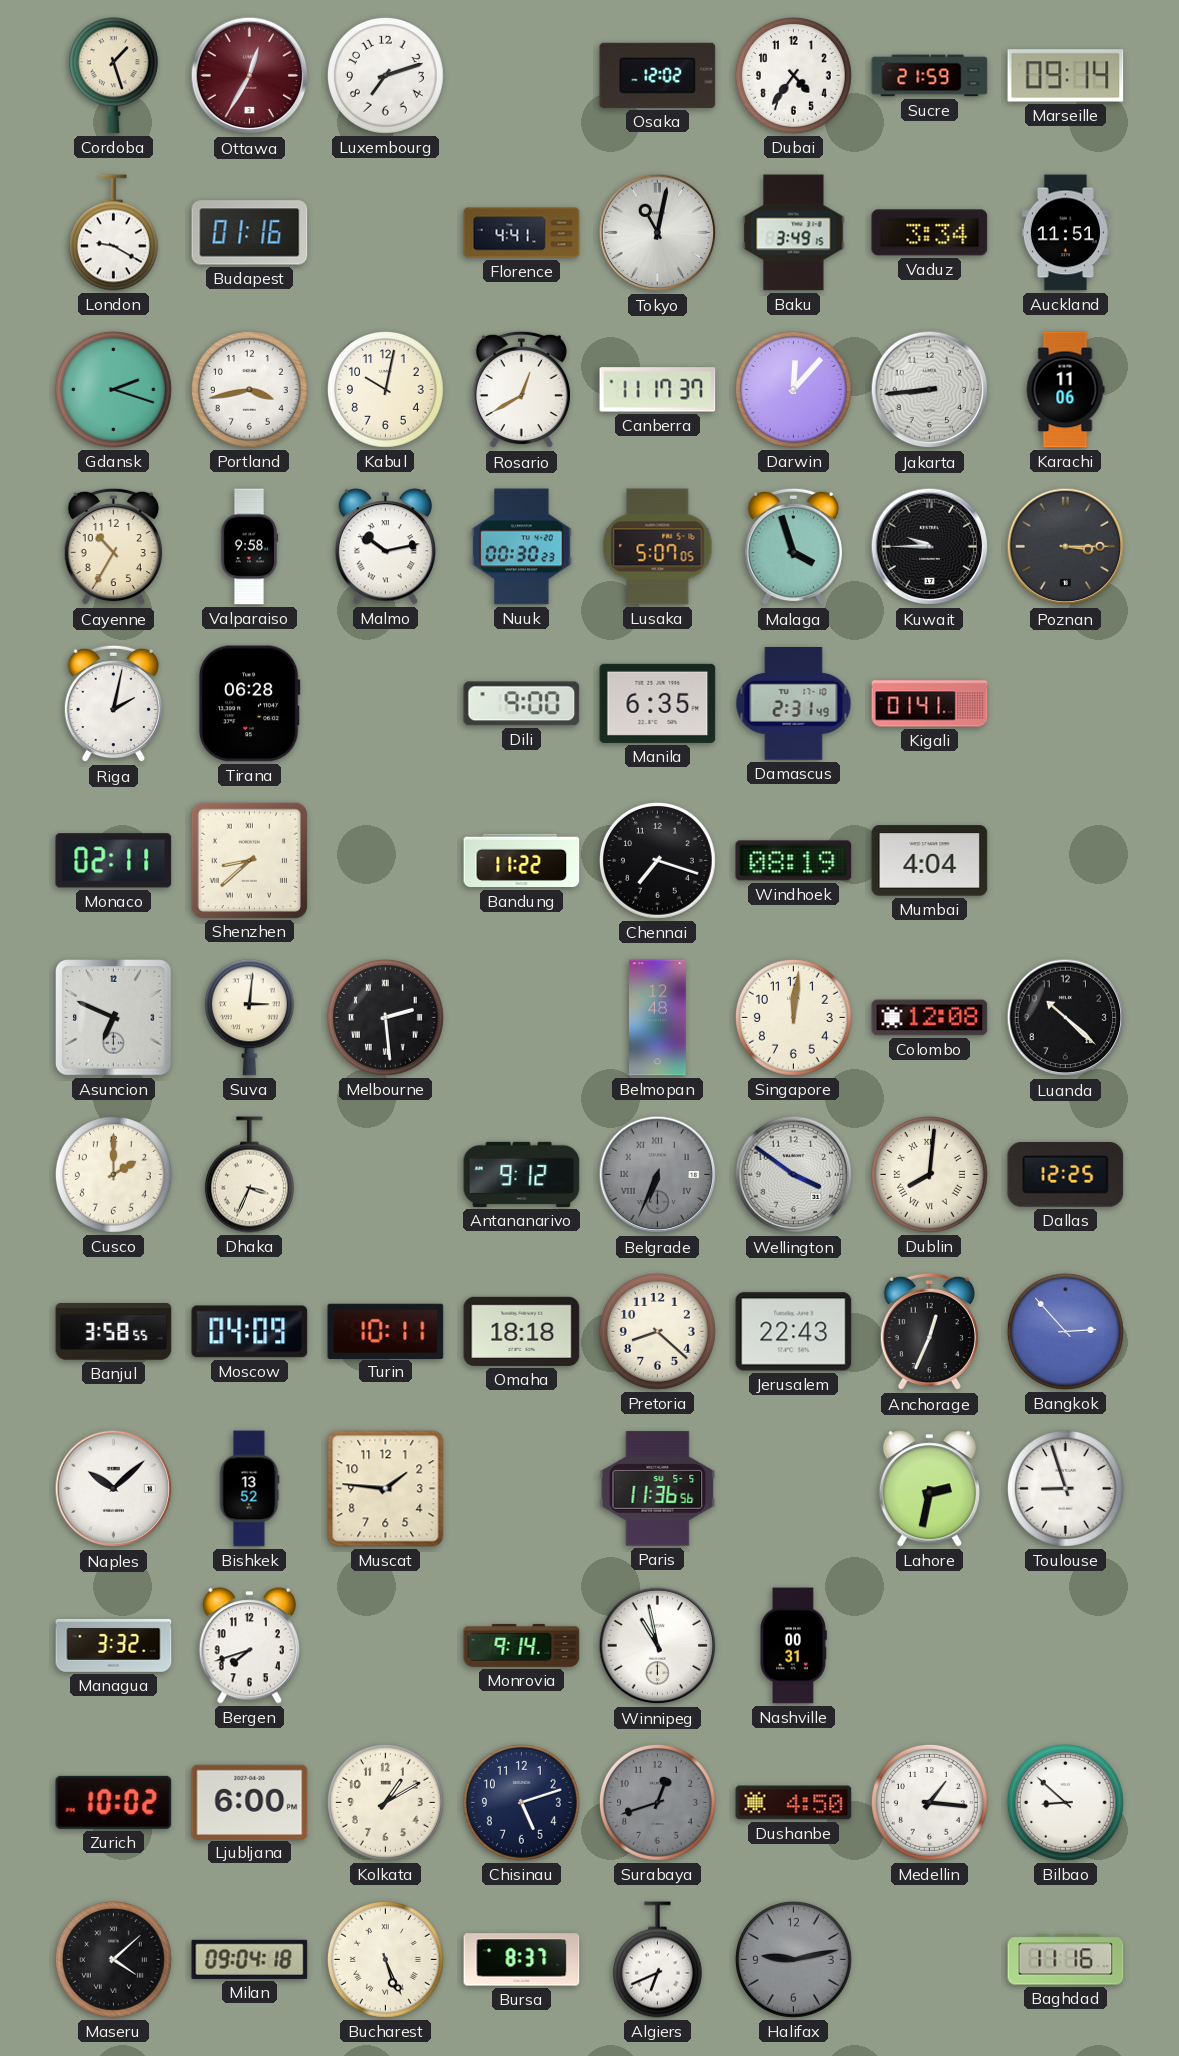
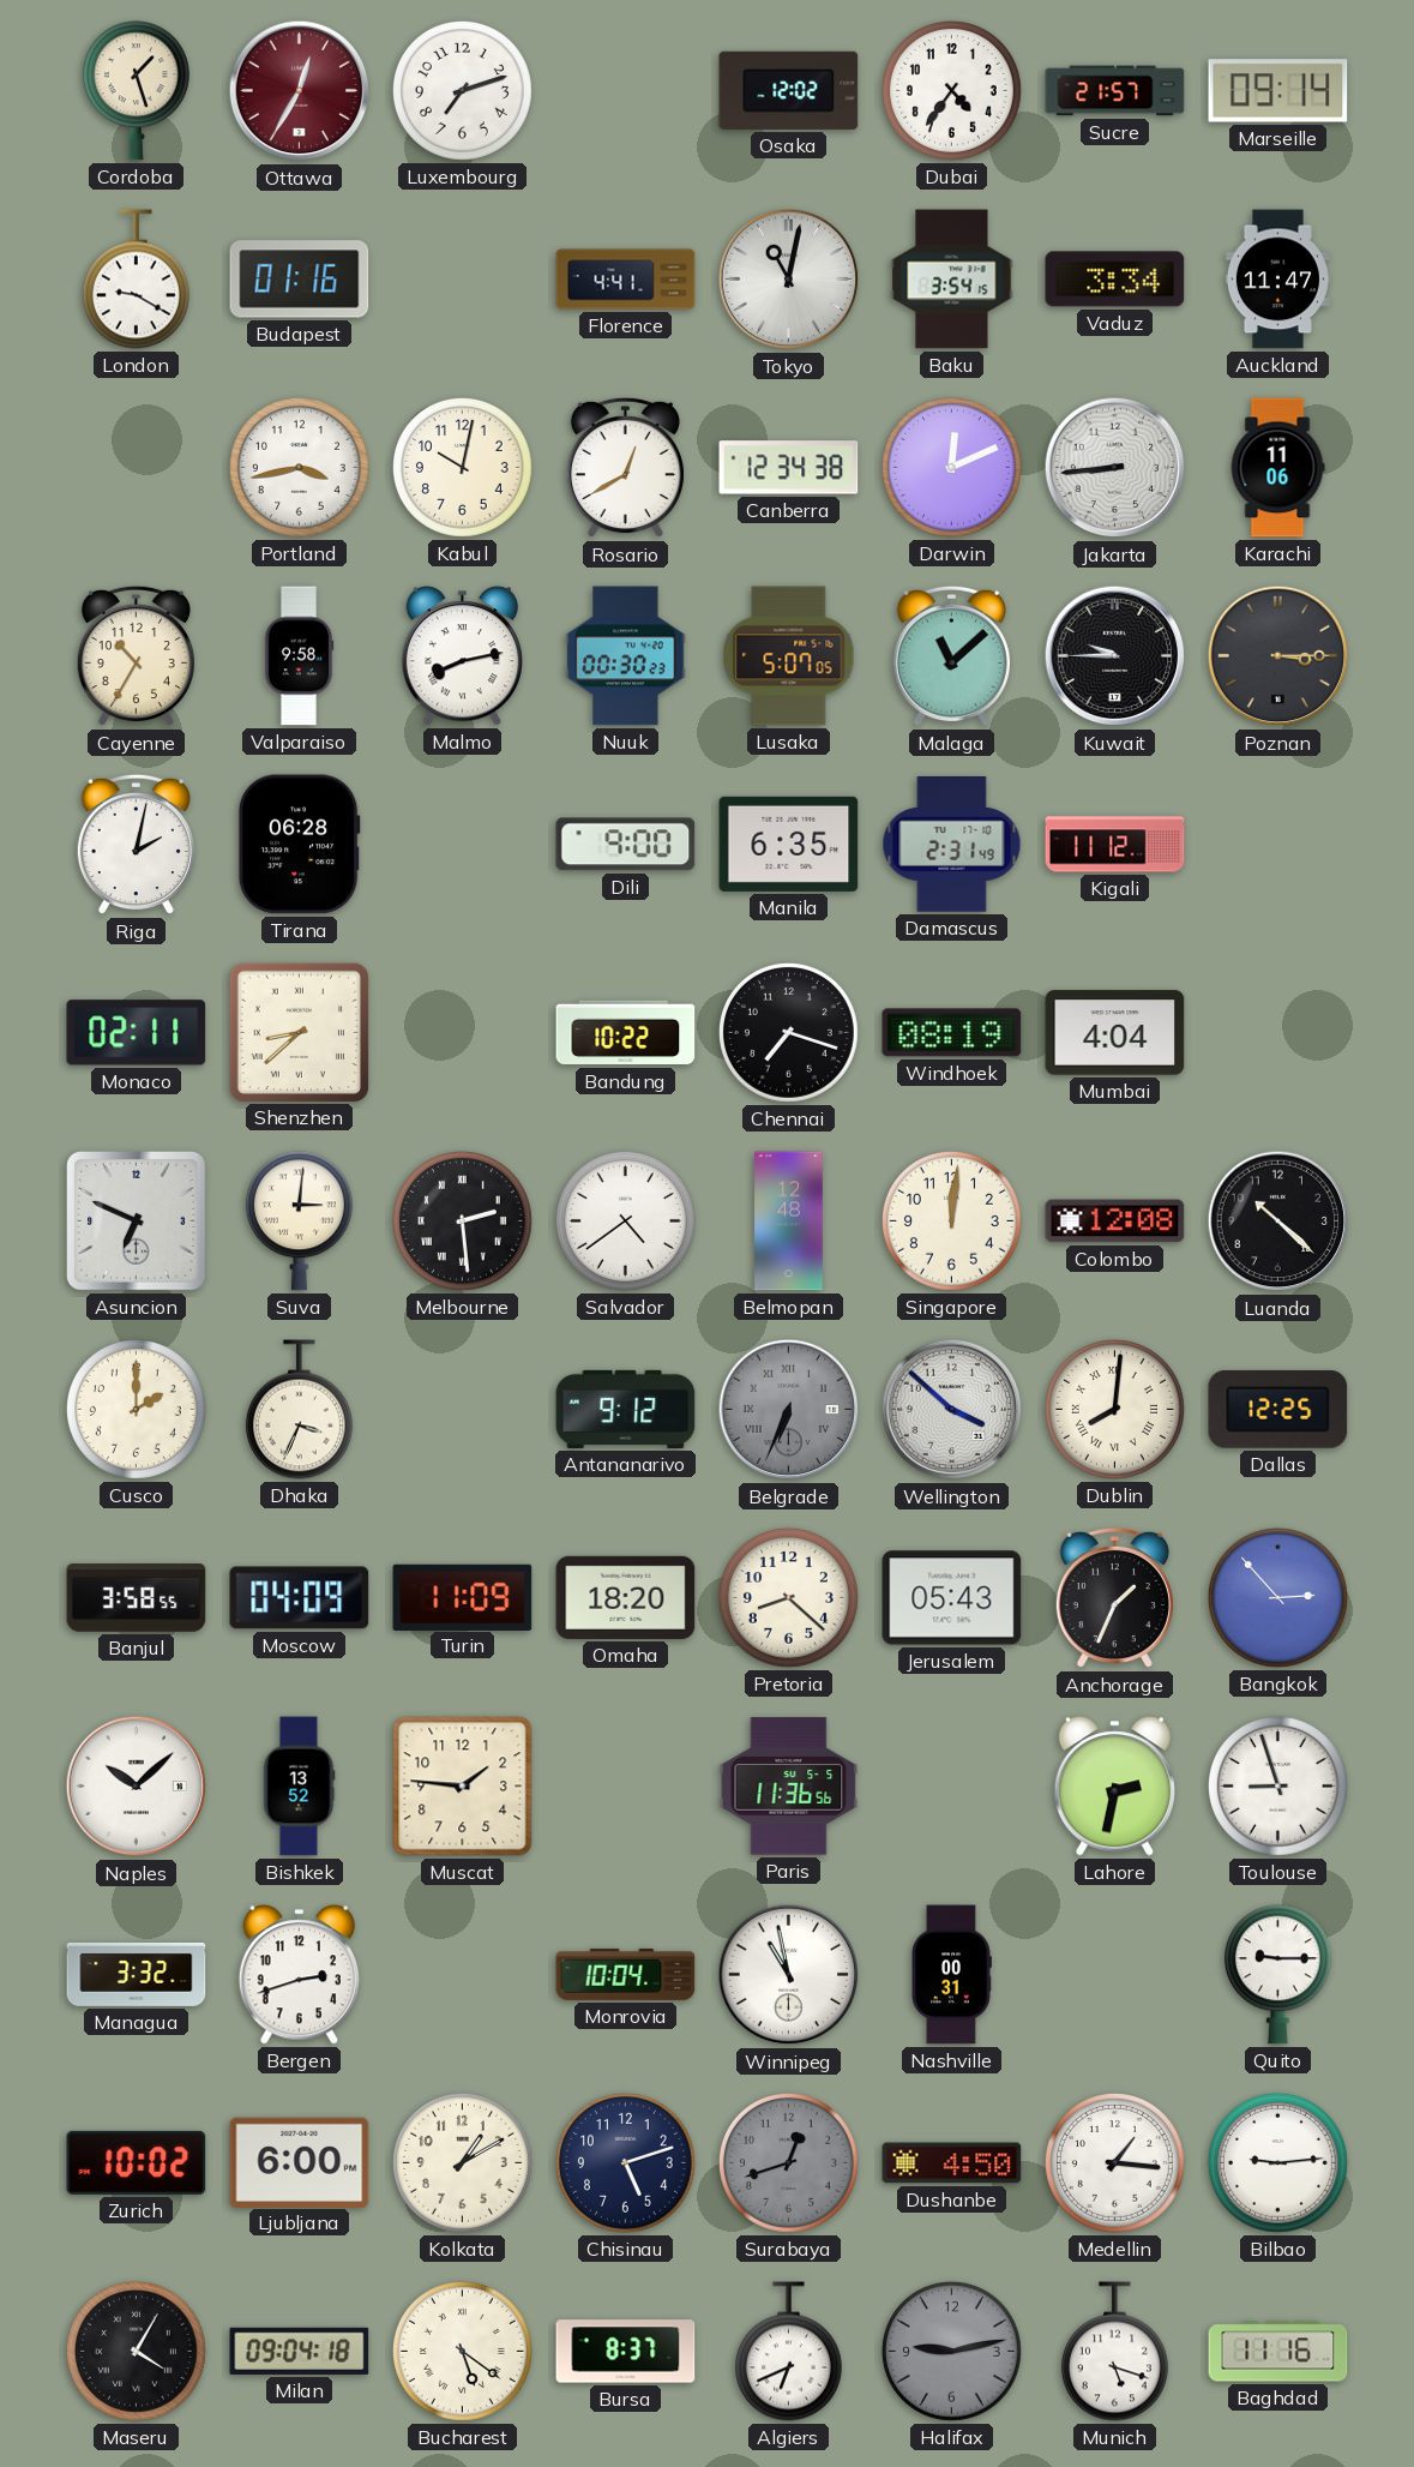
Sucre: 21:59 -> 21:57
Baku: 3:49 -> 3:54
Auckland: 11:51 -> 11:47
Gdansk: 2:18 -> none
Canberra: 11:17 -> 12:34
Darwin: 12:07 -> 12:11
Malmo: 10:13 -> 8:13
Malaga: 3:57 -> 11:08
Kigali: 01:41 -> 11:12
Bandung: 11:22 -> 10:22
Salvador: none -> 4:39
Wellington: 3:51 -> 3:52
Turin: 10:11 -> 11:09
Omaha: 18:18 -> 18:20
Jerusalem: 22:43 -> 05:43
Anchorage: 12:34 -> 1:34
Bergen: 7:42 -> 2:42
Monrovia: 9:14 -> 10:04
Quito: none -> 9:15
Bilbao: 8:52 -> 9:14
Maseru: 4:08 -> 4:05
Bucharest: 5:26 -> 5:21
Munich: none -> 5:18
